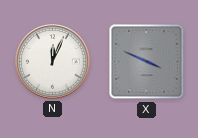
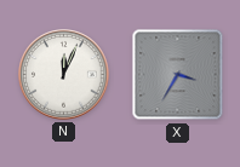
X: 3:49 -> 3:35
